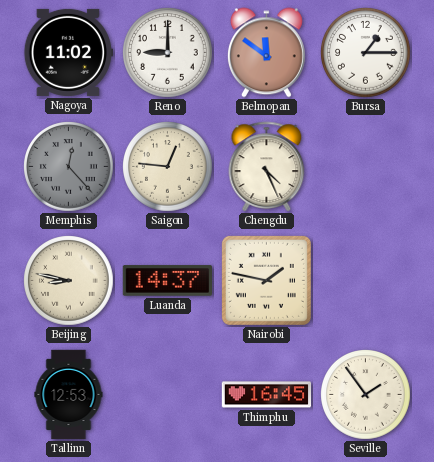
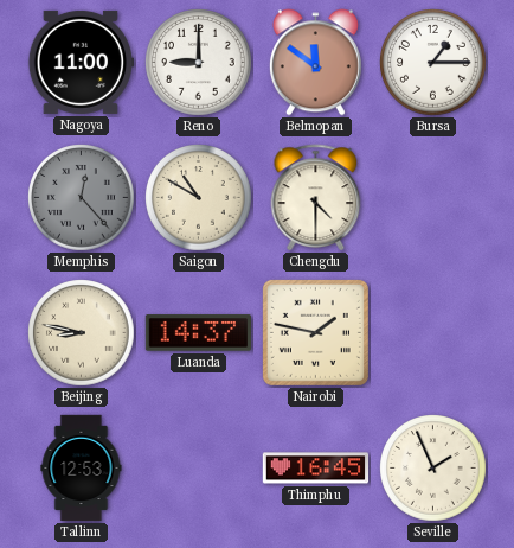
Nagoya: 11:02 -> 11:00
Saigon: 12:46 -> 10:50
Chengdu: 4:26 -> 4:30
Seville: 1:54 -> 1:56
